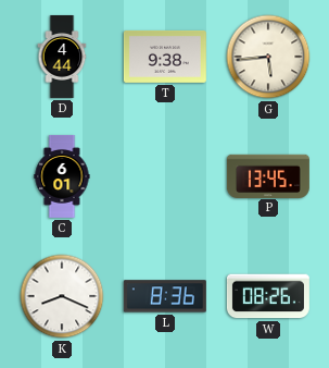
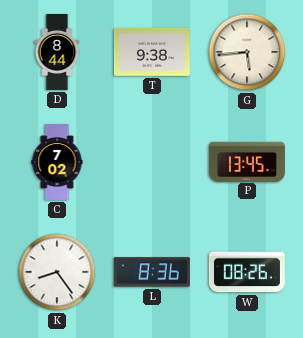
D: 4:44 -> 8:44
C: 6:01 -> 7:02
K: 8:19 -> 8:24
